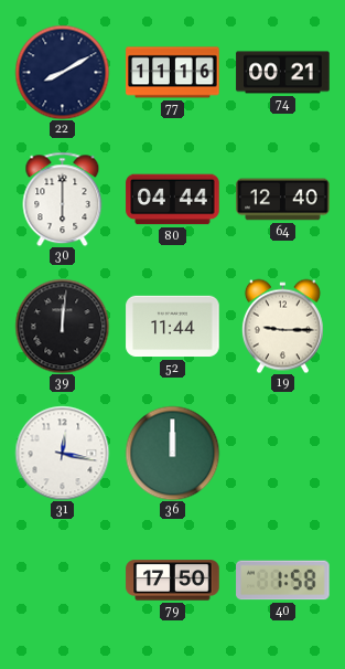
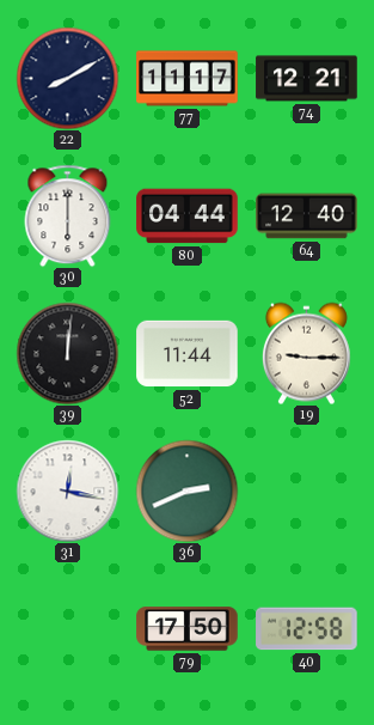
77: 11:16 -> 11:17
74: 00:21 -> 12:21
36: 12:00 -> 2:41
40: 1:58 -> 12:58
